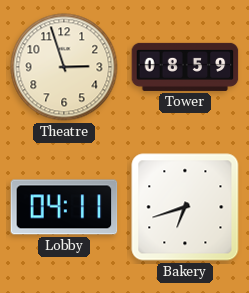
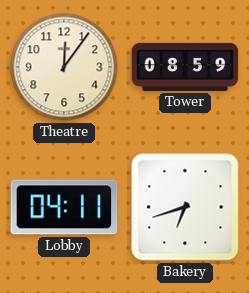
Theatre: 2:57 -> 12:06
